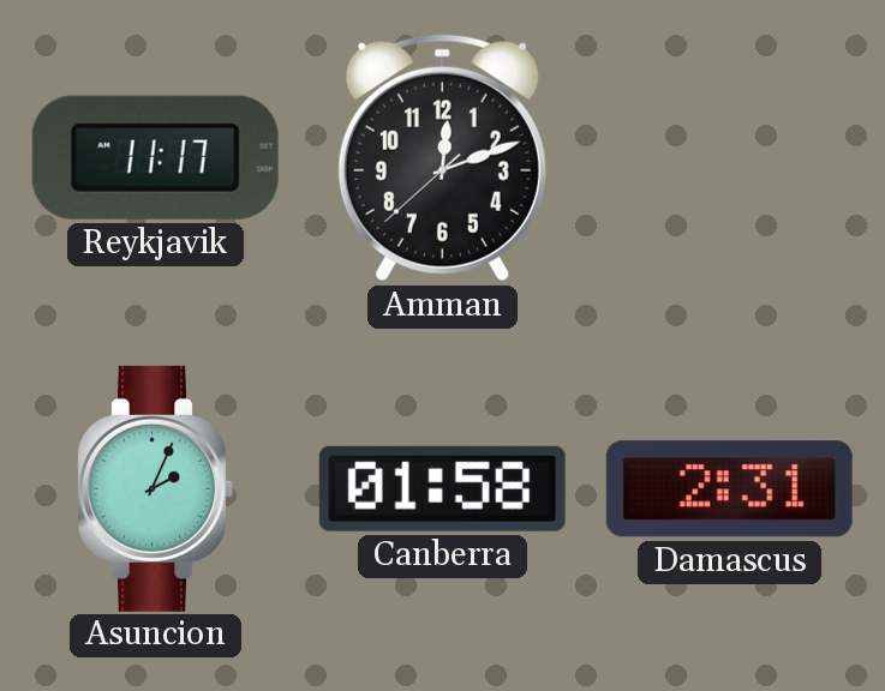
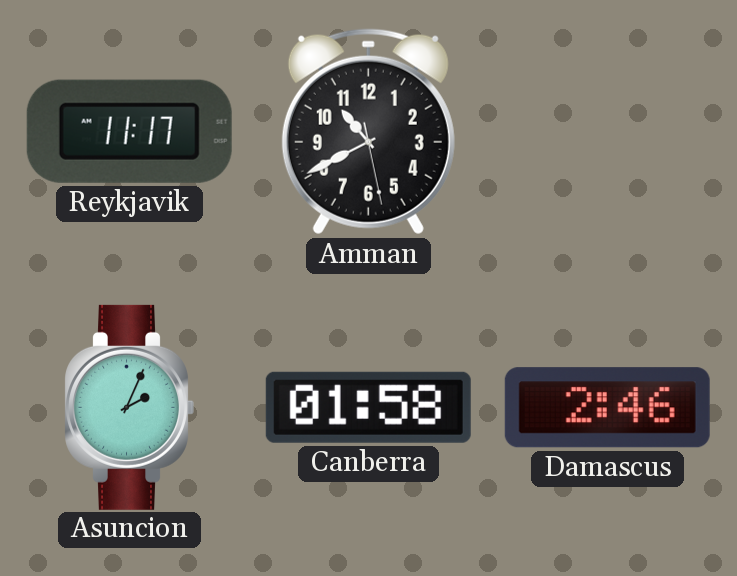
Amman: 12:11 -> 10:40
Damascus: 2:31 -> 2:46
